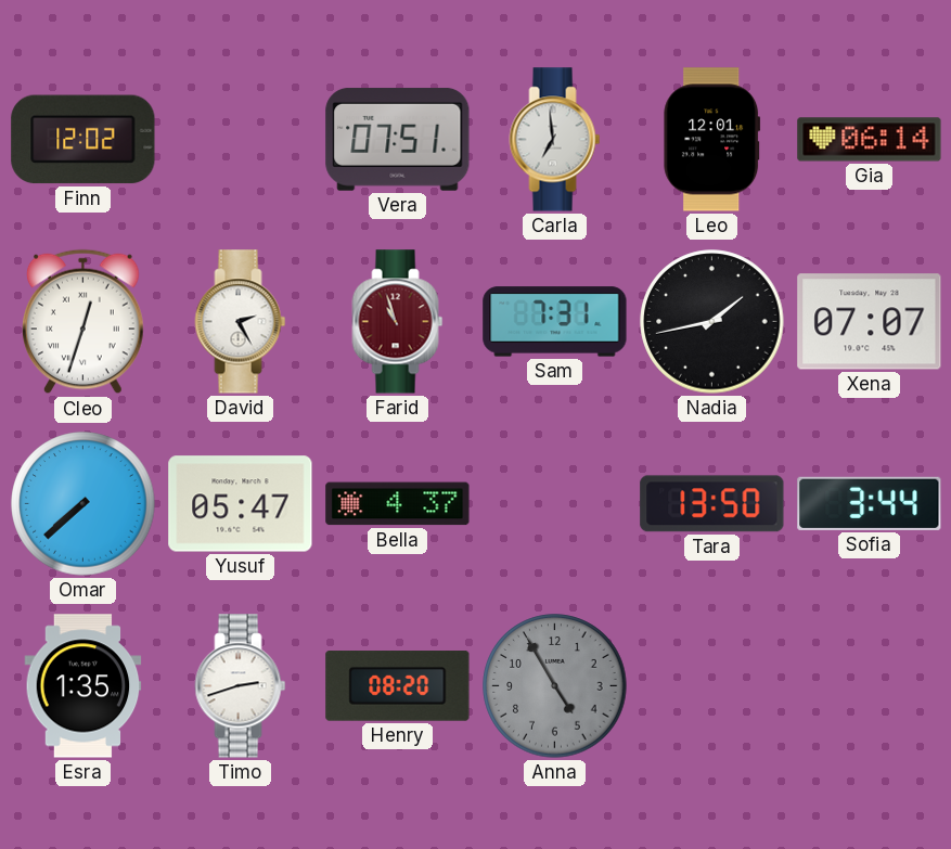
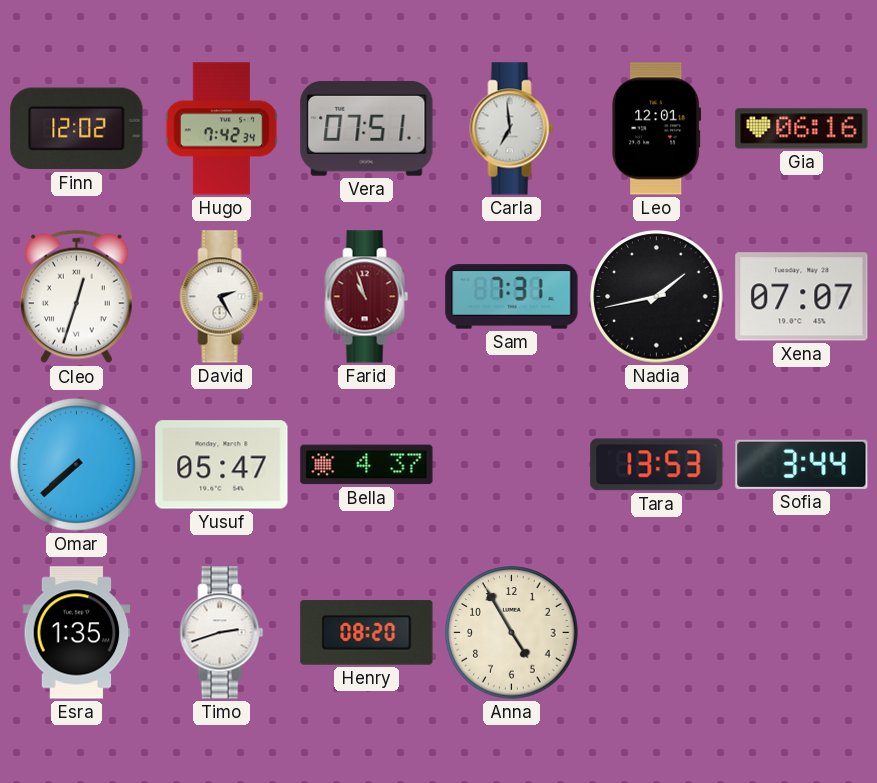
Hugo: none -> 7:42
Gia: 06:14 -> 06:16
Tara: 13:50 -> 13:53
Anna dial: grey -> cream
